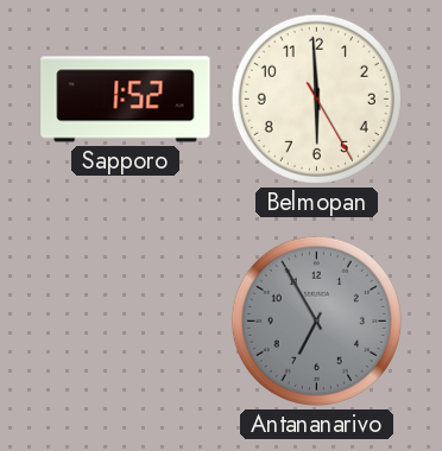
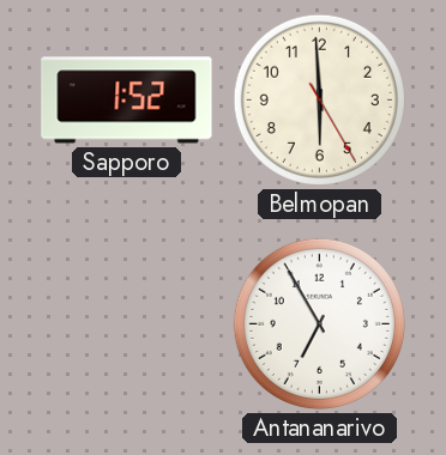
Antananarivo dial: grey -> white
